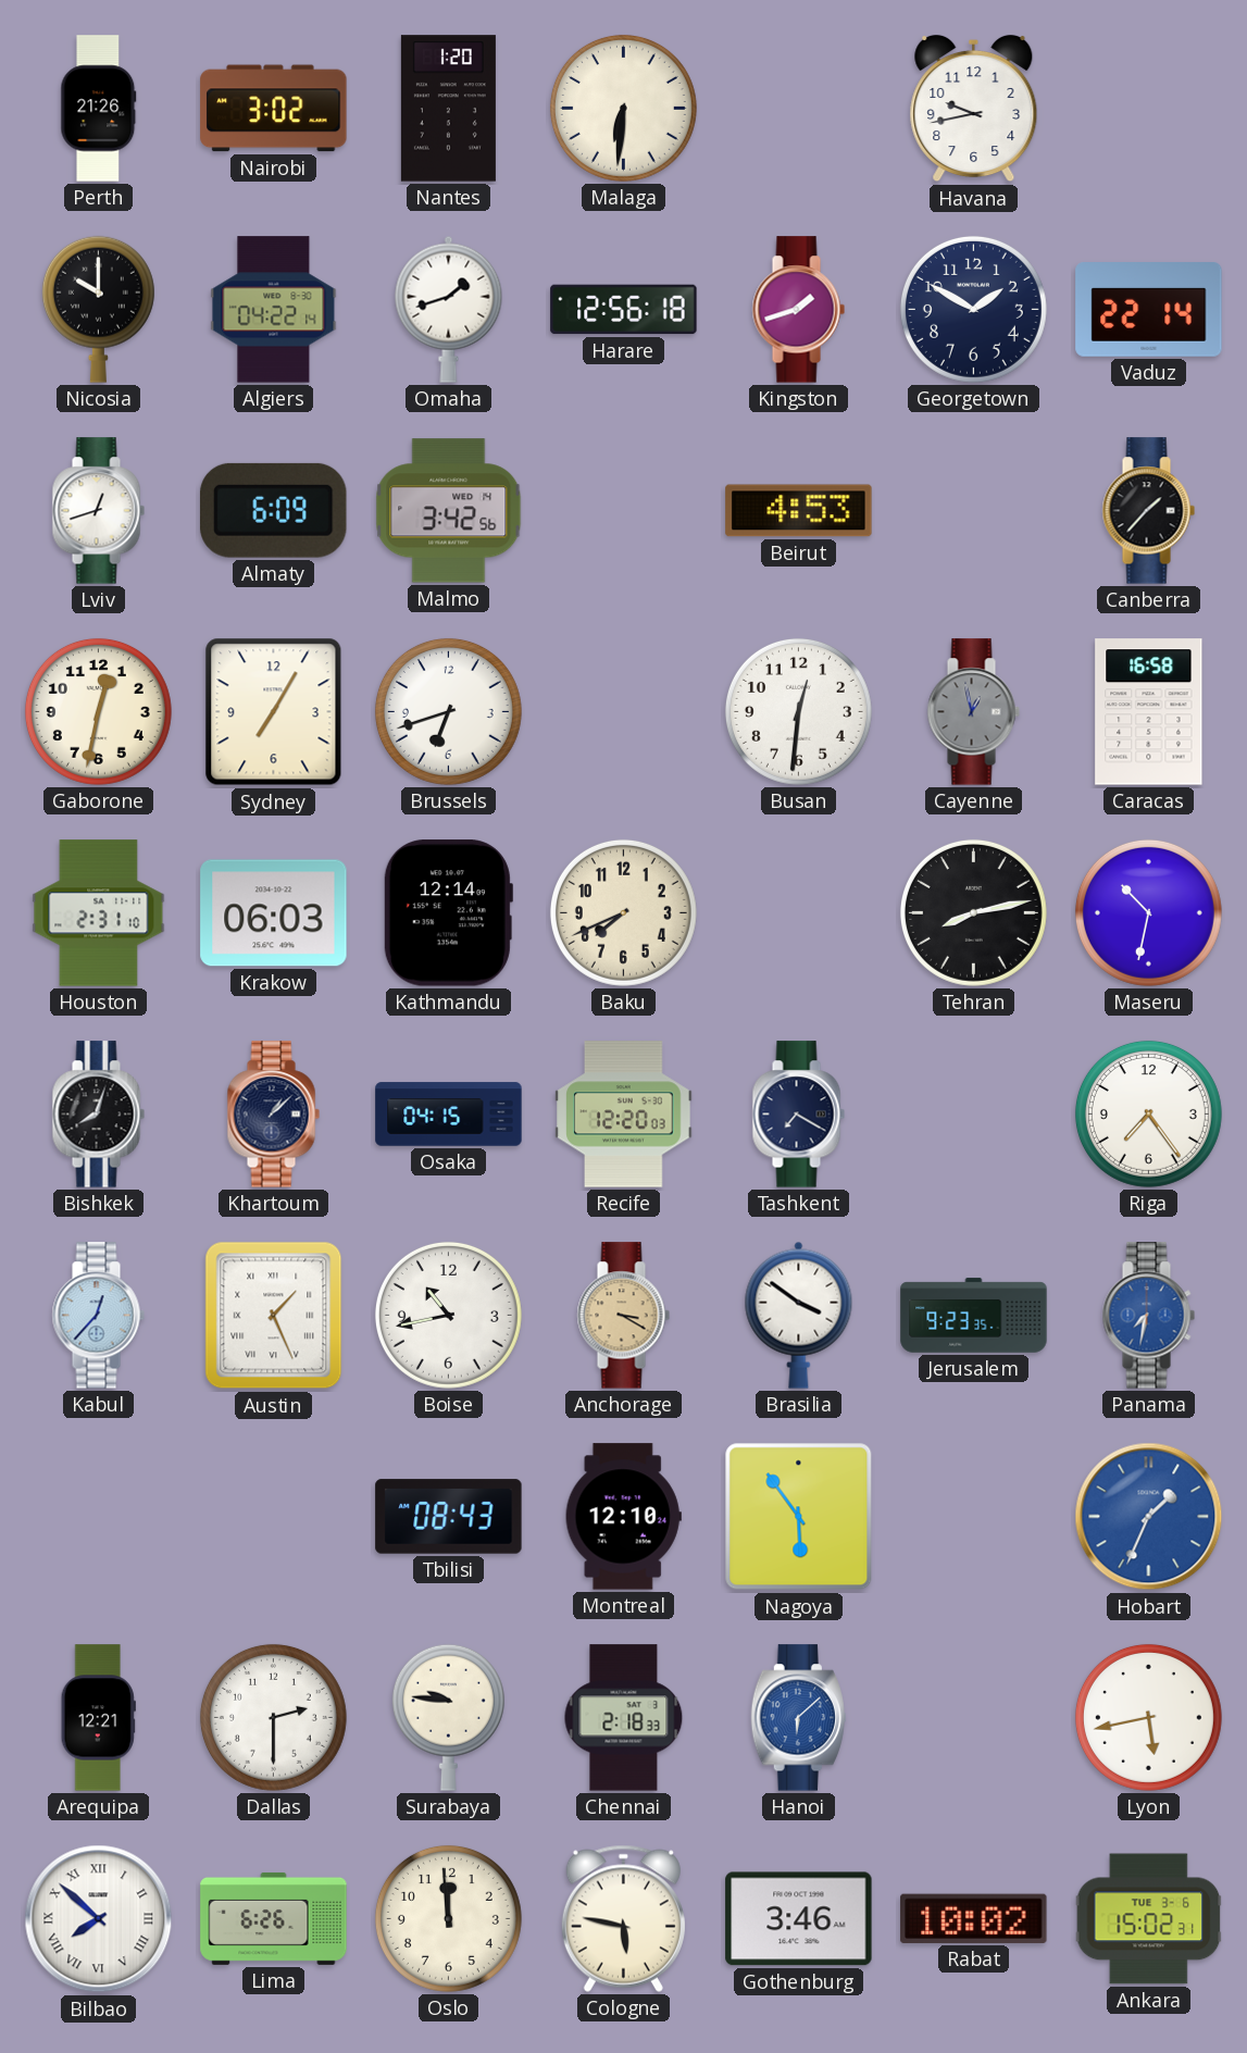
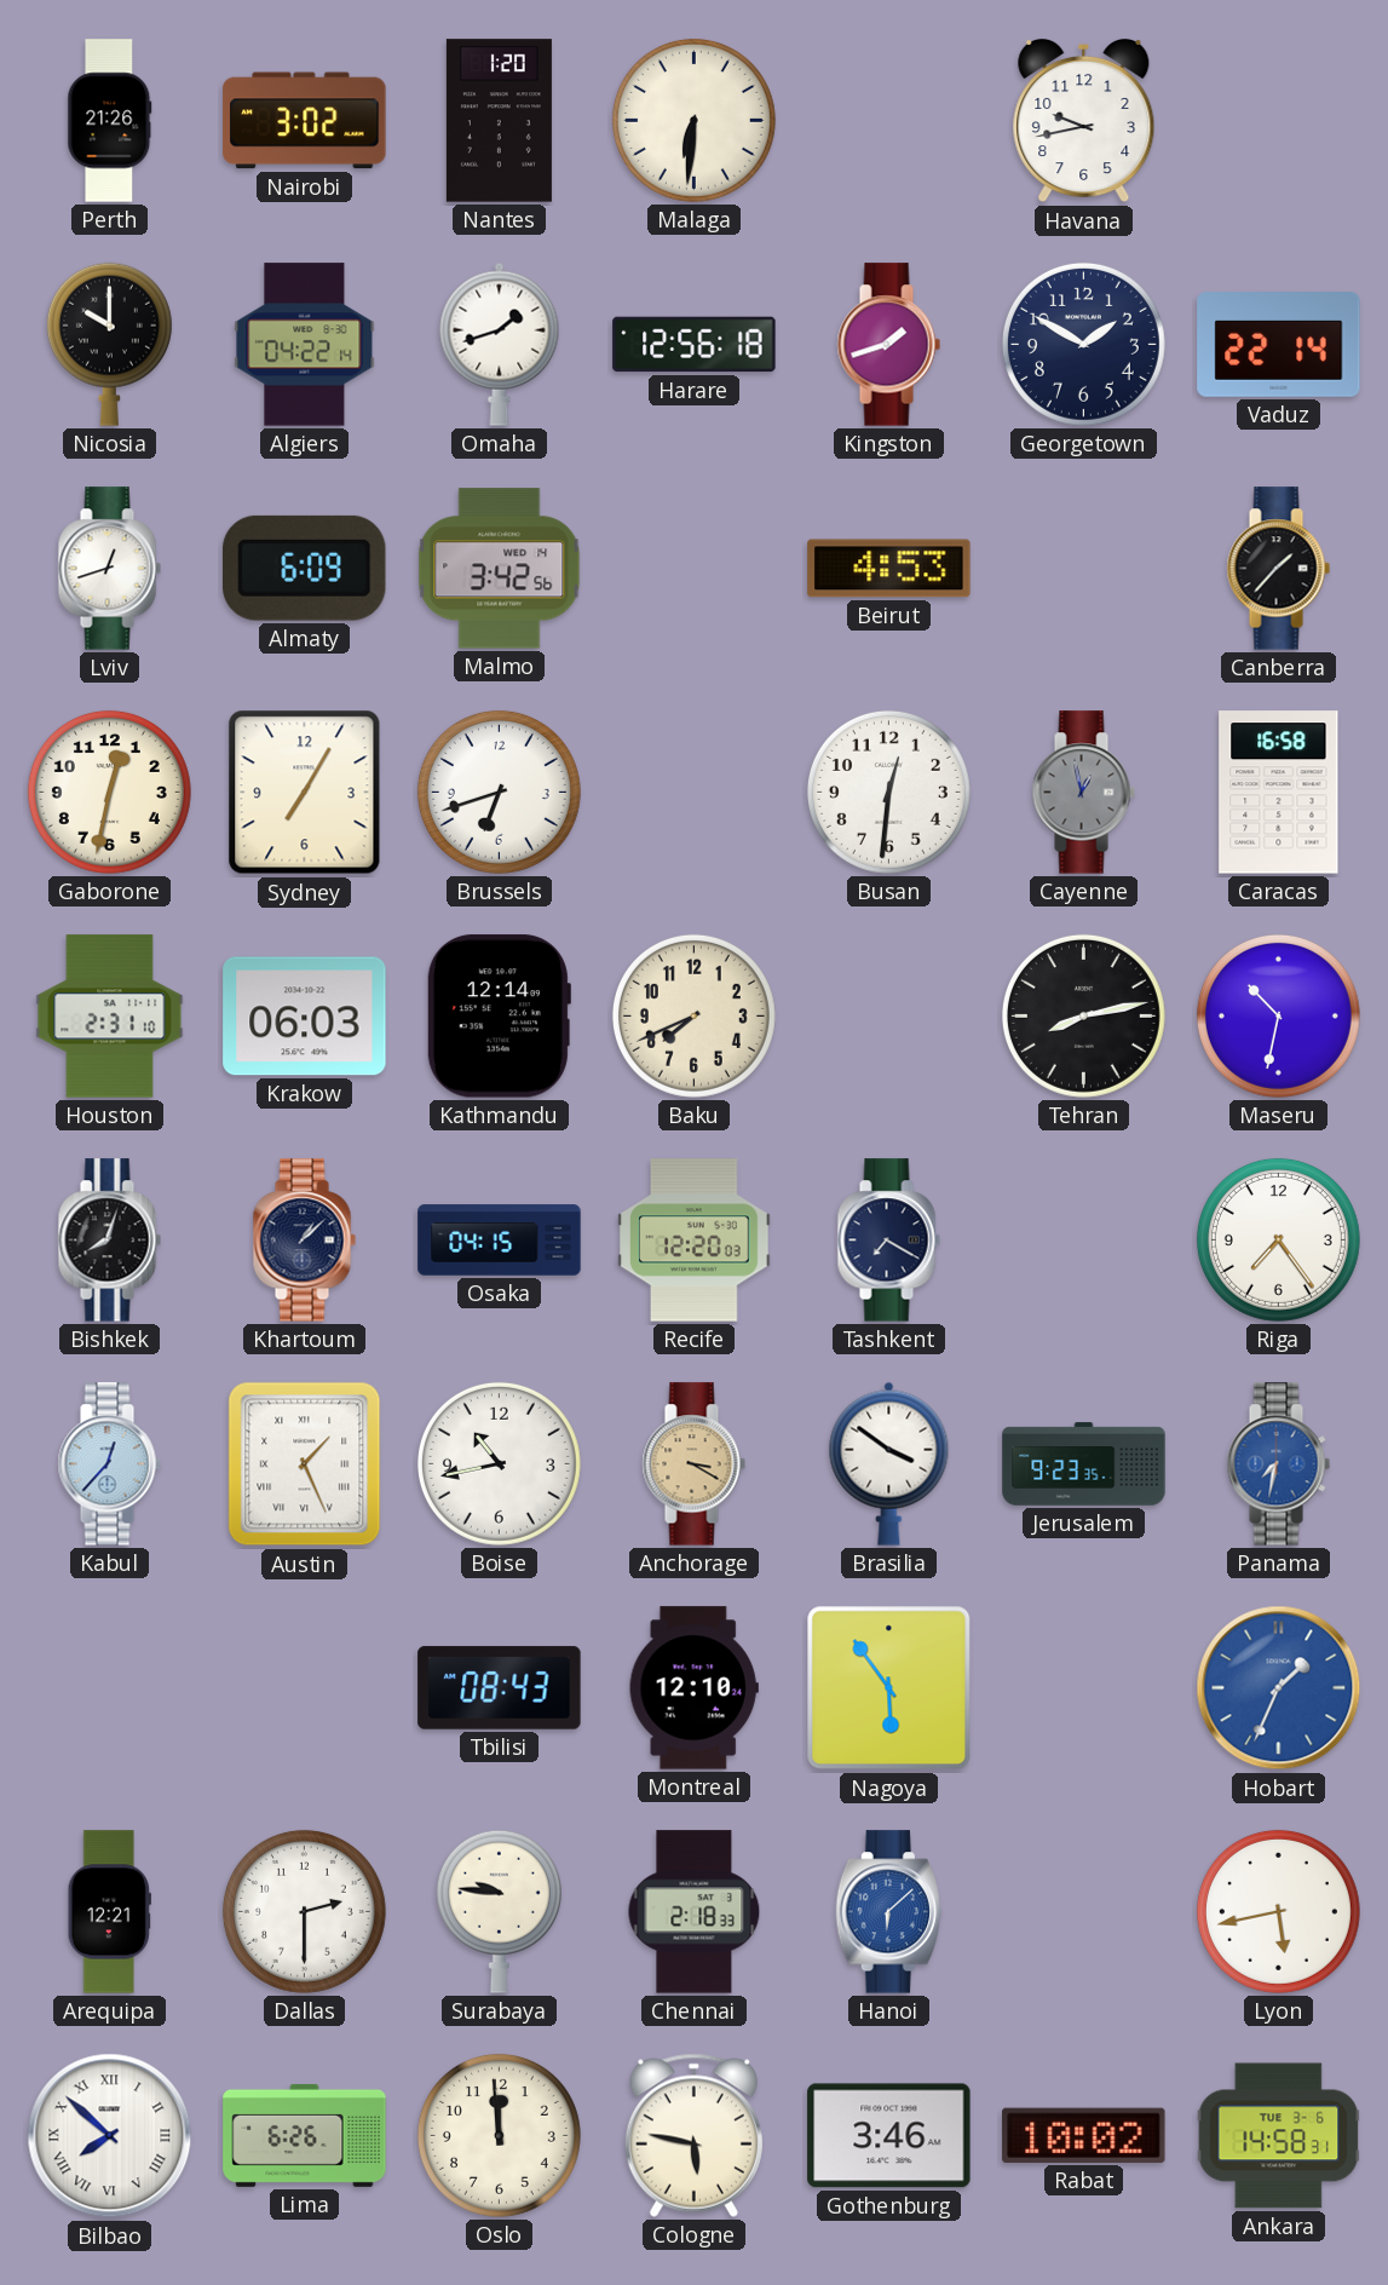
Ankara: 15:02 -> 14:58
